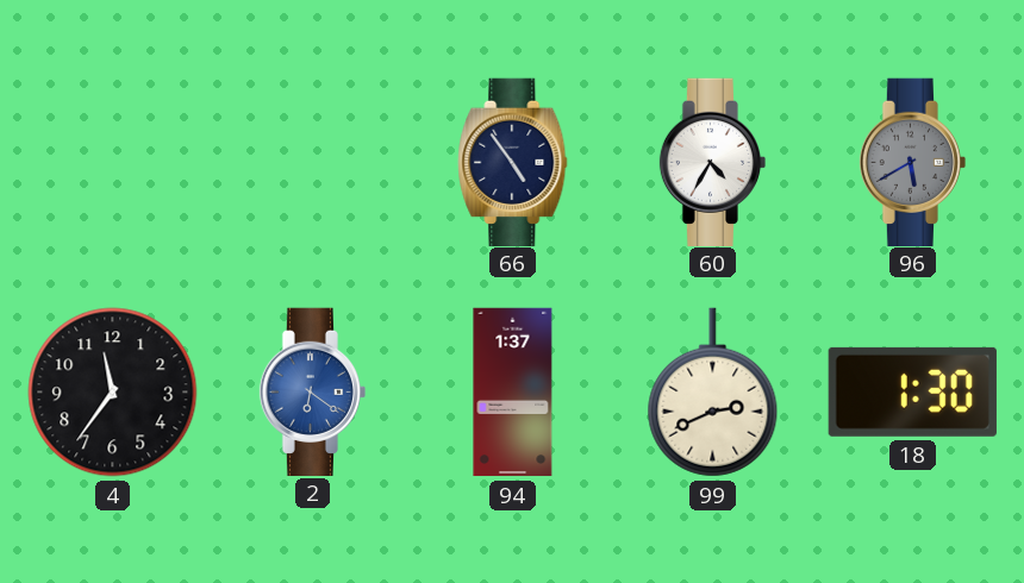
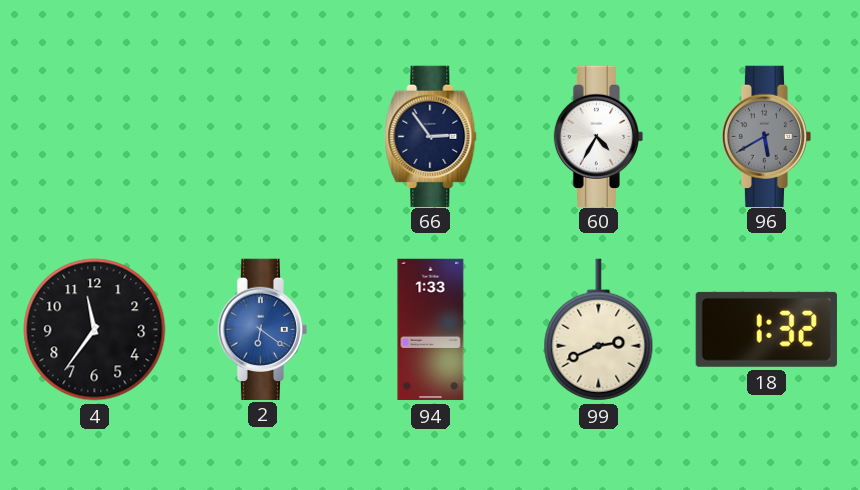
66: 4:54 -> 2:54
94: 1:37 -> 1:33
18: 1:30 -> 1:32
